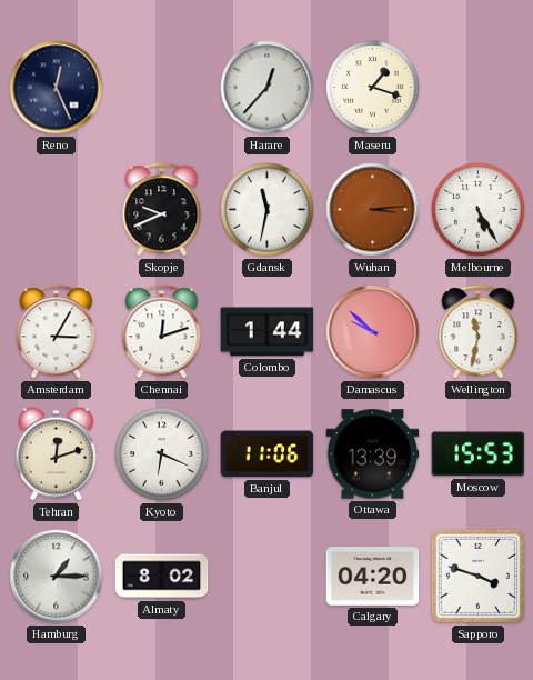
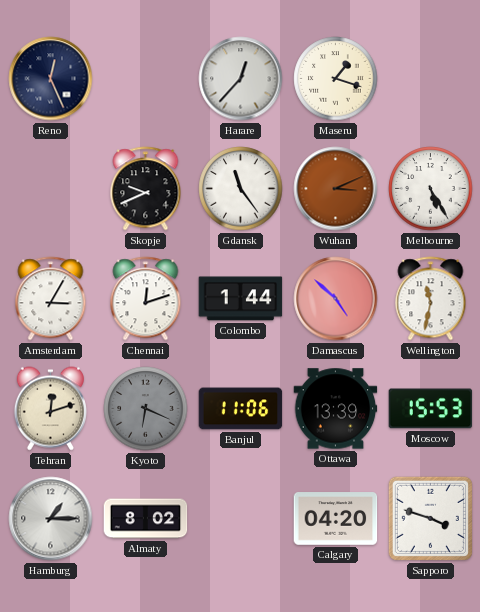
Gdansk: 11:32 -> 11:24
Wuhan: 3:14 -> 3:11
Damascus: 9:52 -> 4:52
Kyoto dial: white -> grey
